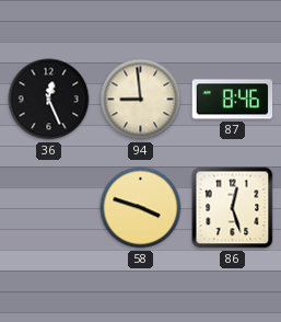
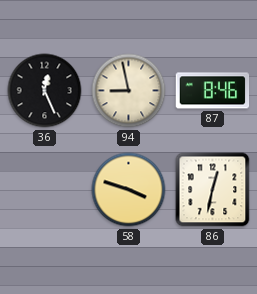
94: 8:59 -> 8:58
86: 12:27 -> 12:32
